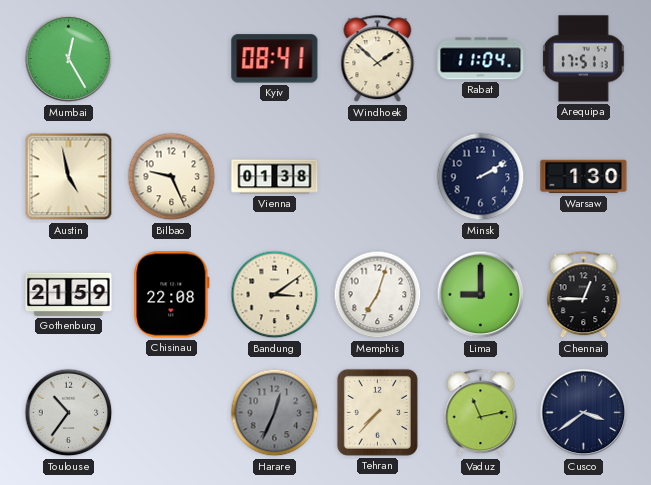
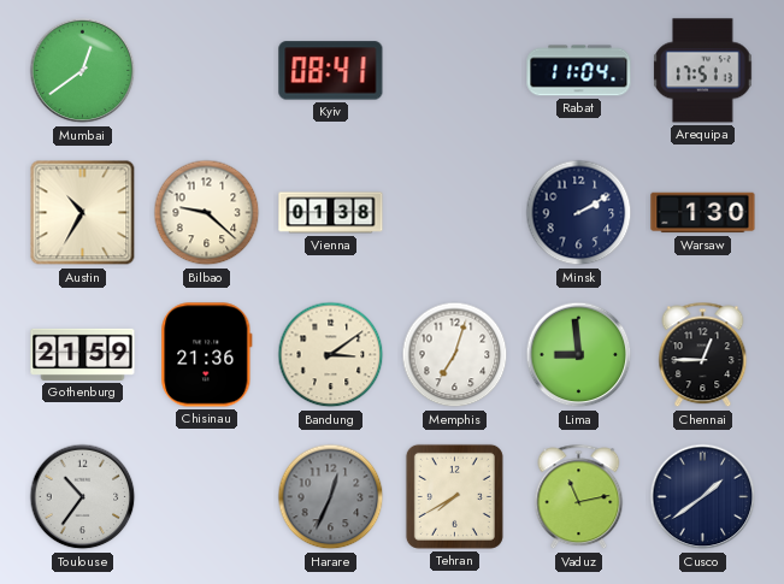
Mumbai: 12:25 -> 12:39
Windhoek: 1:52 -> none
Austin: 4:58 -> 10:35
Bilbao: 9:26 -> 9:22
Chisinau: 22:08 -> 21:36
Lima: 9:00 -> 8:59
Tehran: 7:37 -> 7:40
Cusco: 3:39 -> 1:39
